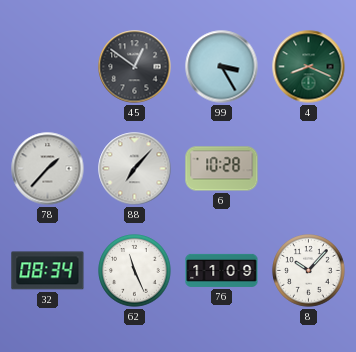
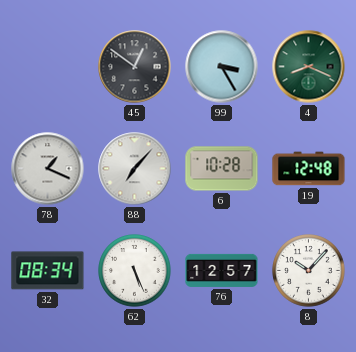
78: 1:37 -> 1:19
19: none -> 12:48
62: 11:26 -> 5:26
76: 11:09 -> 12:57
